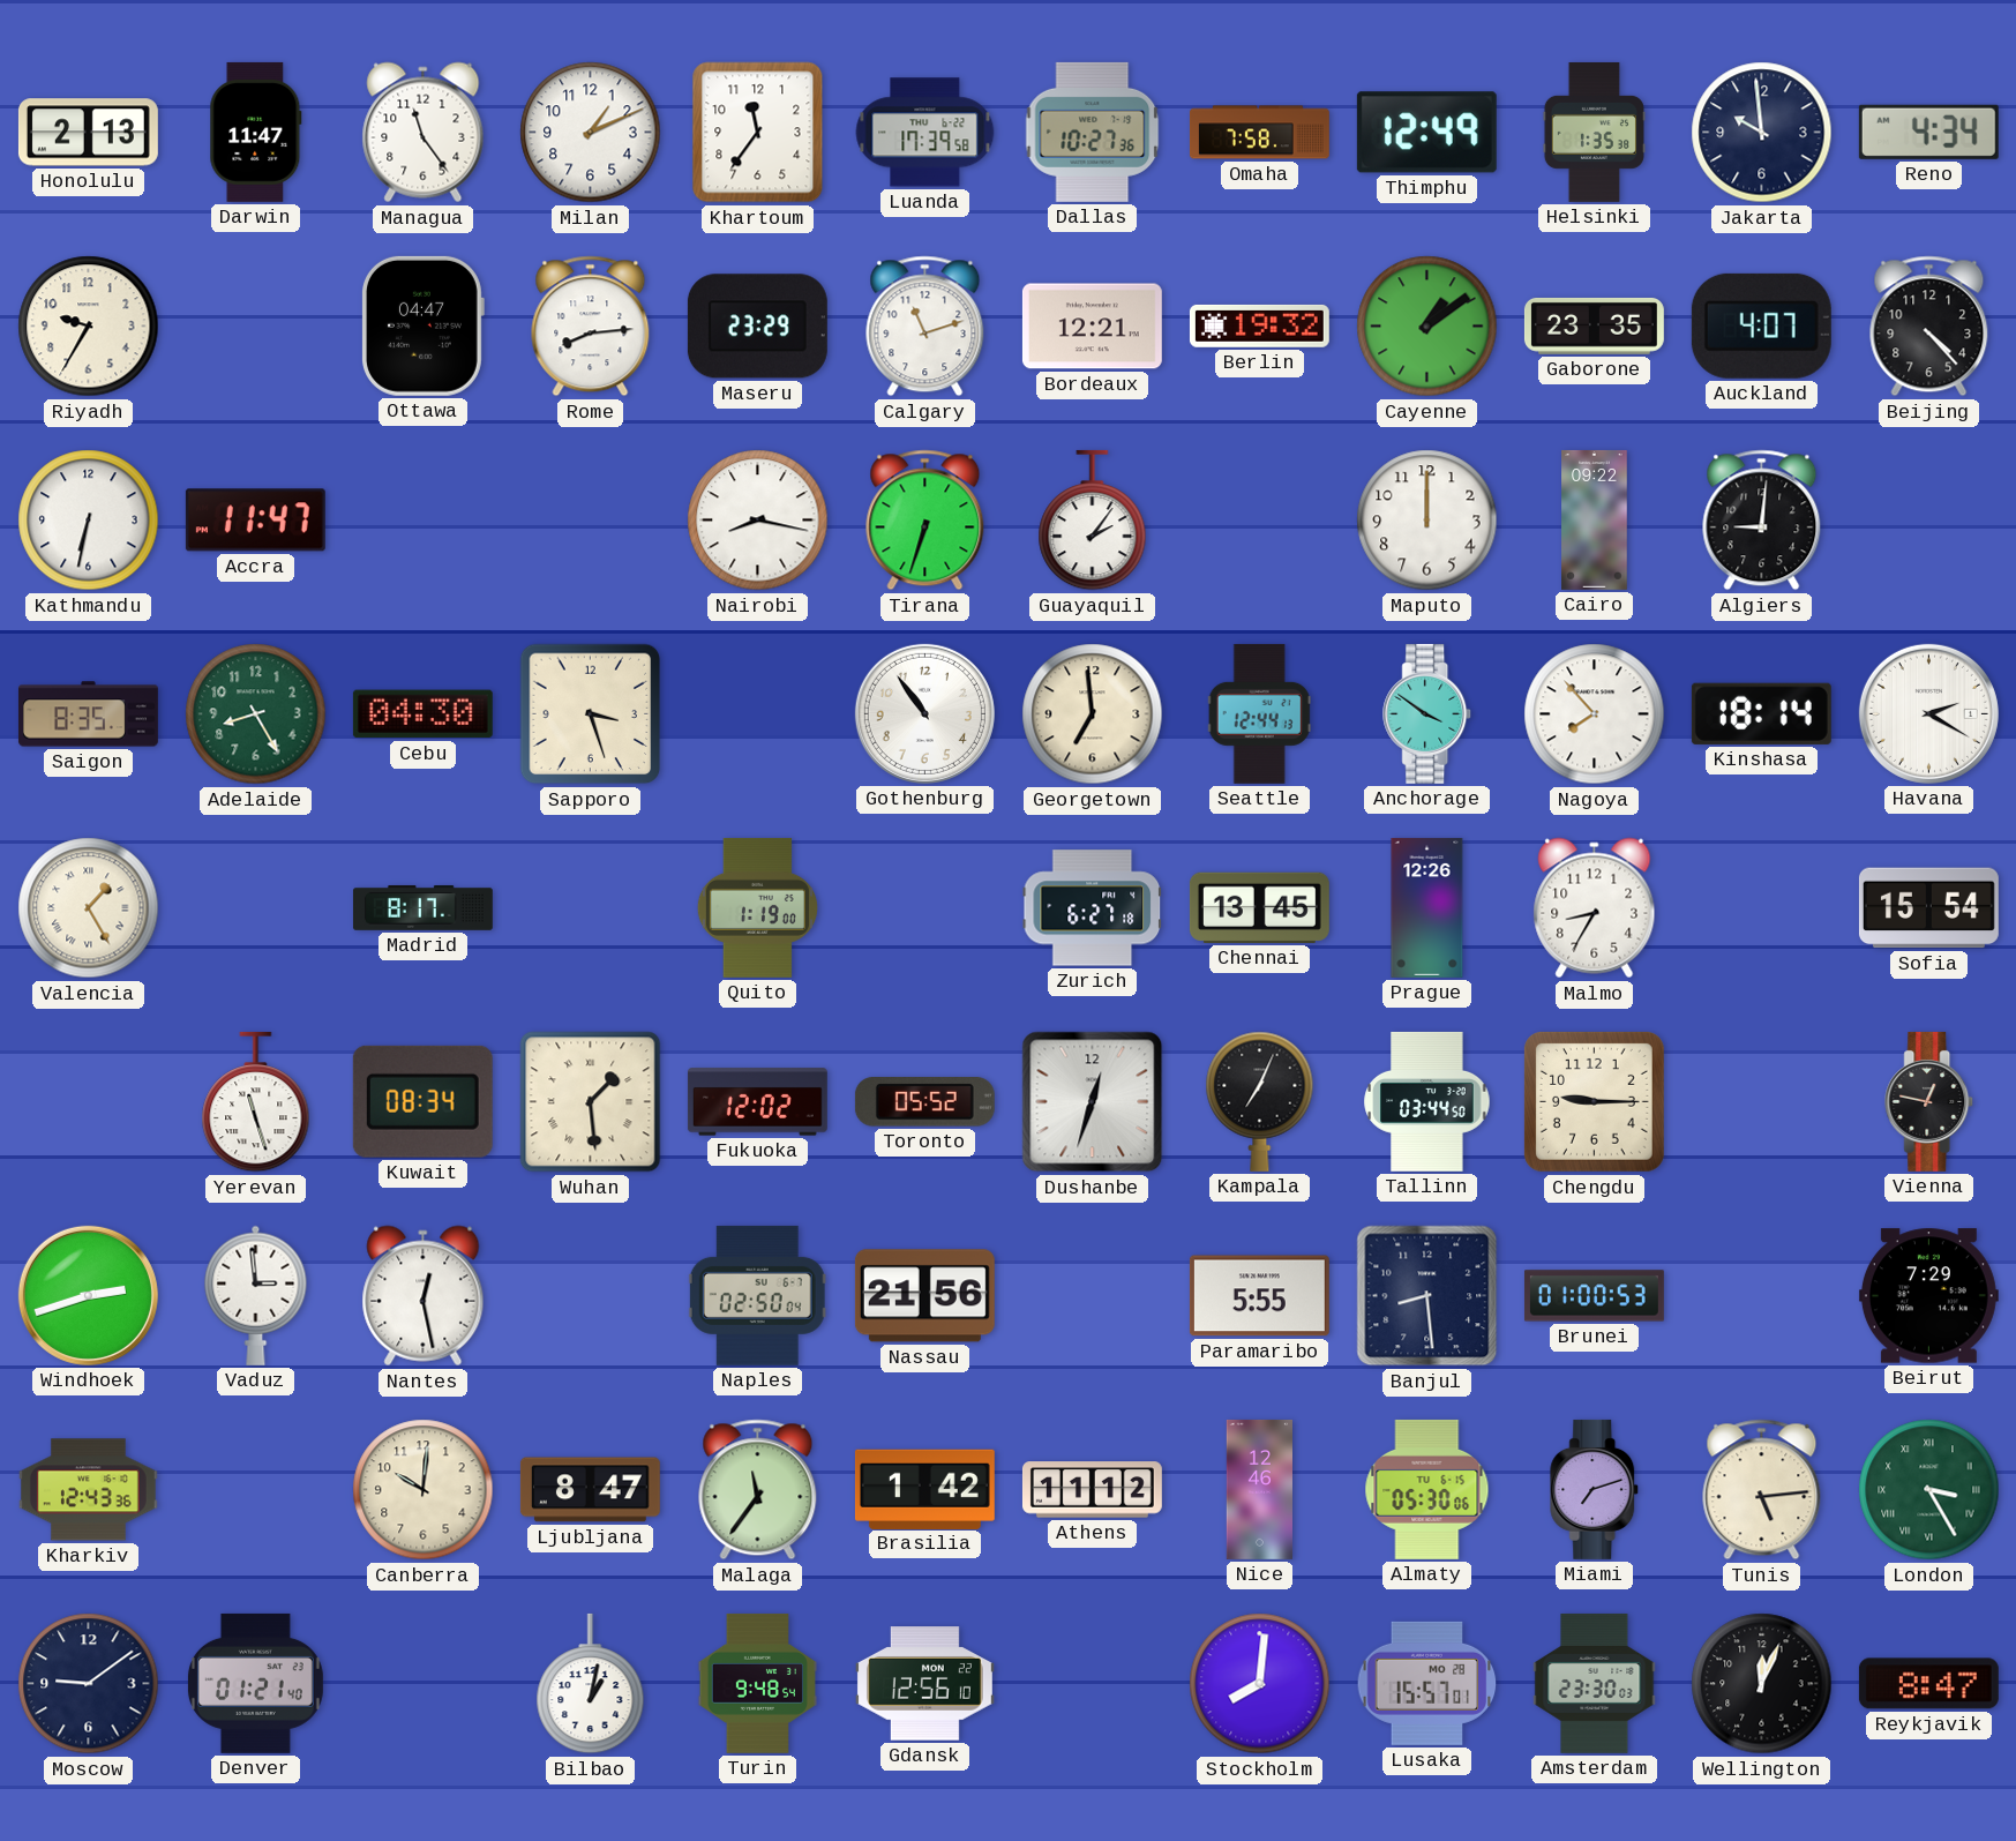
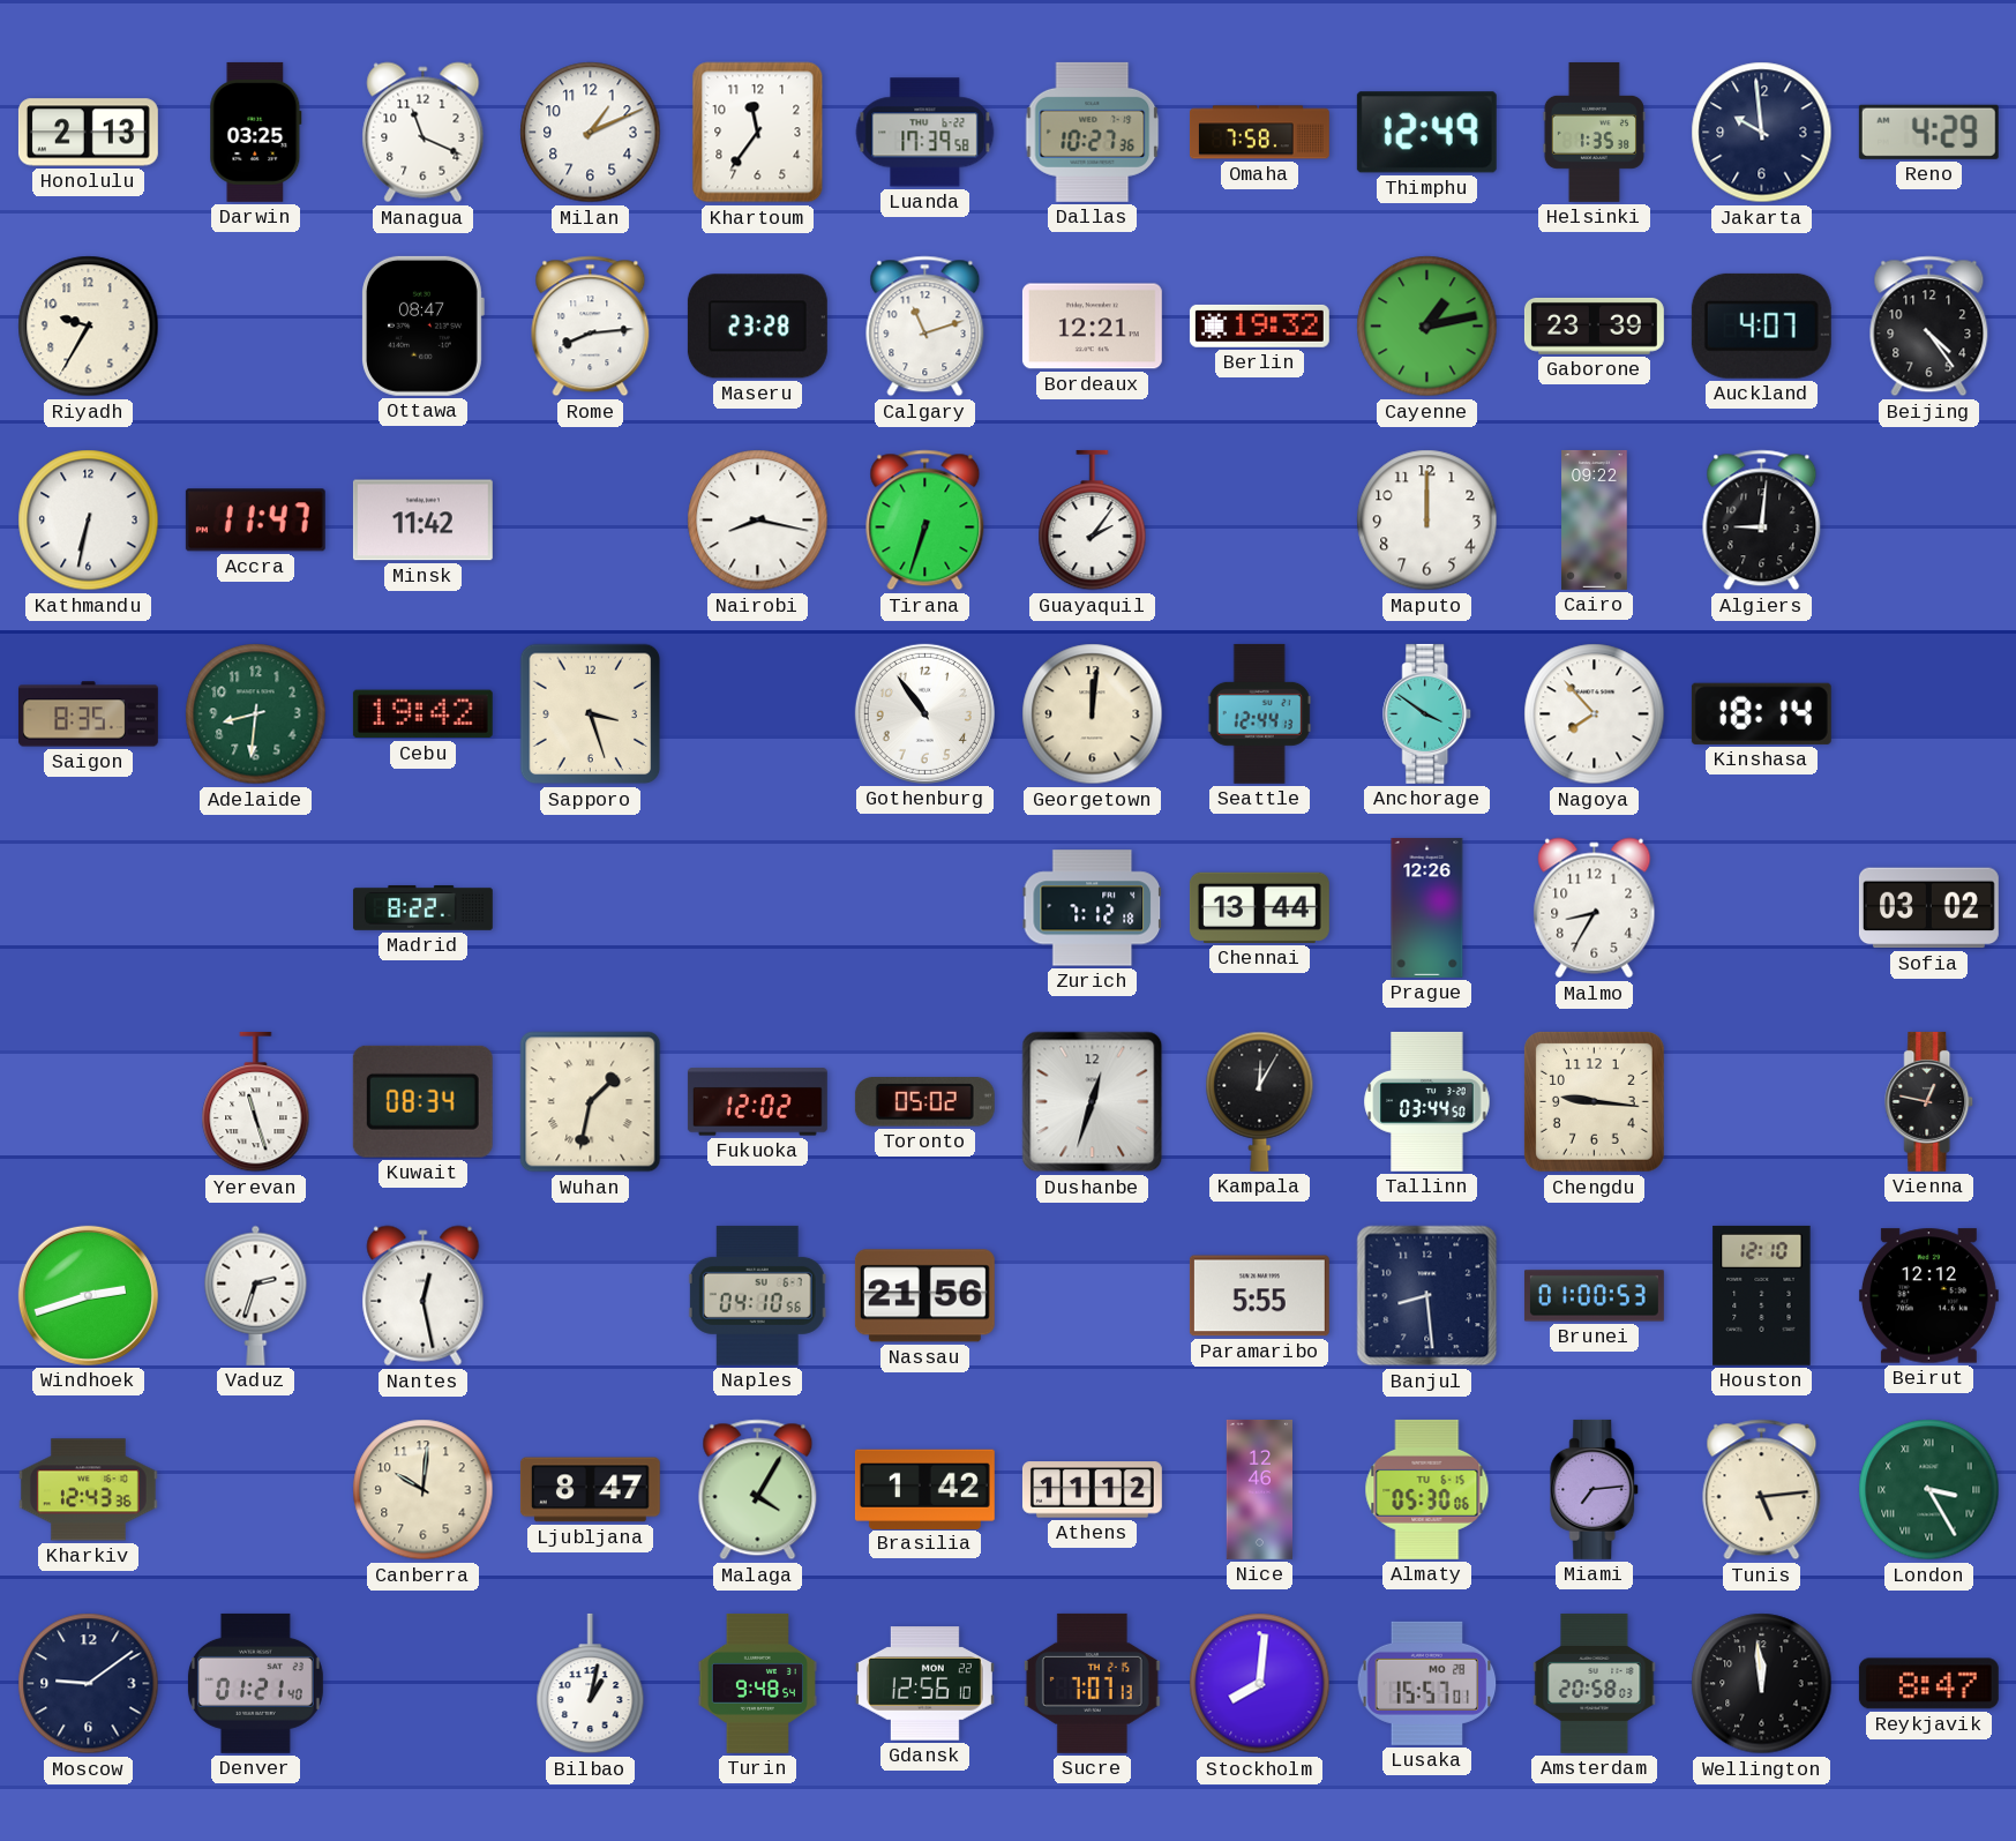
Darwin: 11:47 -> 03:25
Managua: 11:24 -> 11:19
Reno: 4:34 -> 4:29
Ottawa: 04:47 -> 08:47
Maseru: 23:29 -> 23:28
Cayenne: 1:09 -> 1:13
Gaborone: 23:35 -> 23:39
Beijing: 4:23 -> 4:24
Minsk: none -> 11:42
Adelaide: 8:25 -> 8:31
Cebu: 04:30 -> 19:42
Georgetown: 6:59 -> 12:01
Havana: 2:20 -> none
Valencia: 1:25 -> none
Madrid: 8:17 -> 8:22
Quito: 1:19 -> none
Zurich: 6:27 -> 7:12
Chennai: 13:45 -> 13:44
Sofia: 15:54 -> 03:02
Wuhan: 1:29 -> 1:32
Toronto: 05:52 -> 05:02
Kampala: 7:04 -> 12:05
Chengdu: 9:15 -> 9:16
Vaduz: 2:59 -> 2:33
Naples: 02:50 -> 04:10
Houston: none -> 12:10
Beirut: 7:29 -> 12:12
Malaga: 11:36 -> 4:05
Miami: 7:12 -> 7:14
Sucre: none -> 7:07
Amsterdam: 23:30 -> 20:58
Wellington: 12:04 -> 11:59
